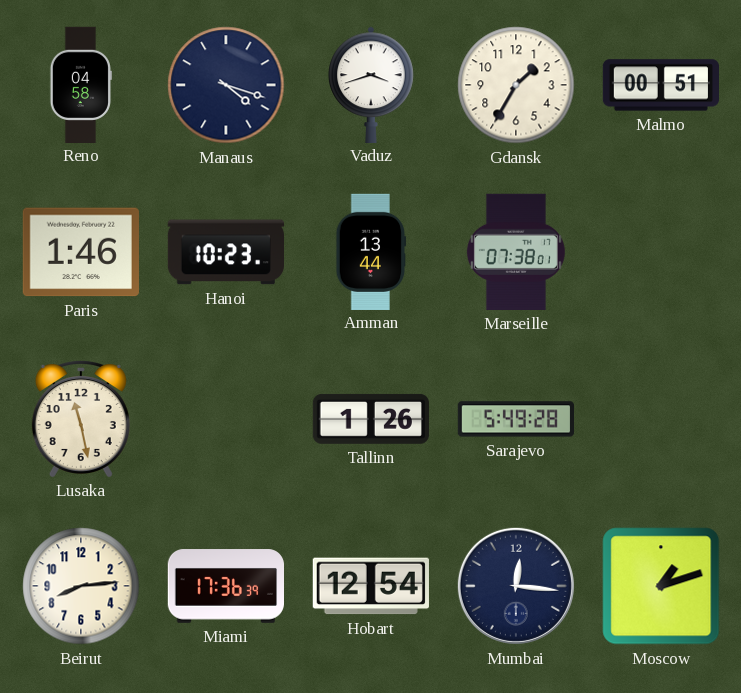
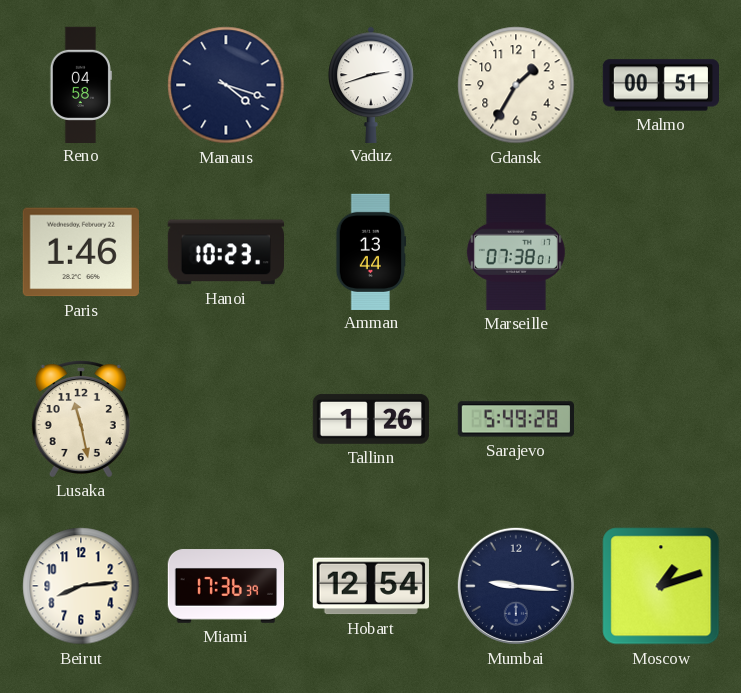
Vaduz: 3:42 -> 2:42
Mumbai: 12:16 -> 9:16
